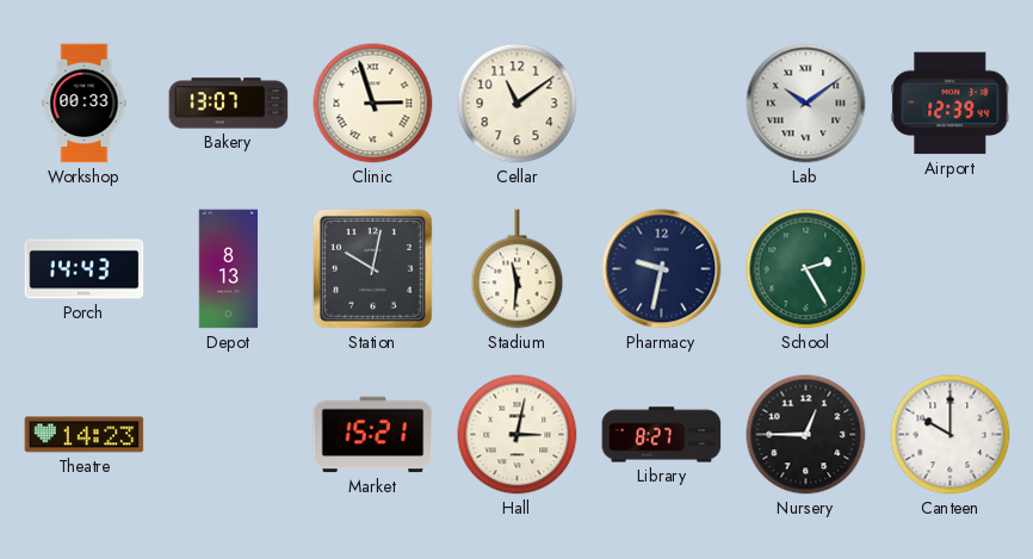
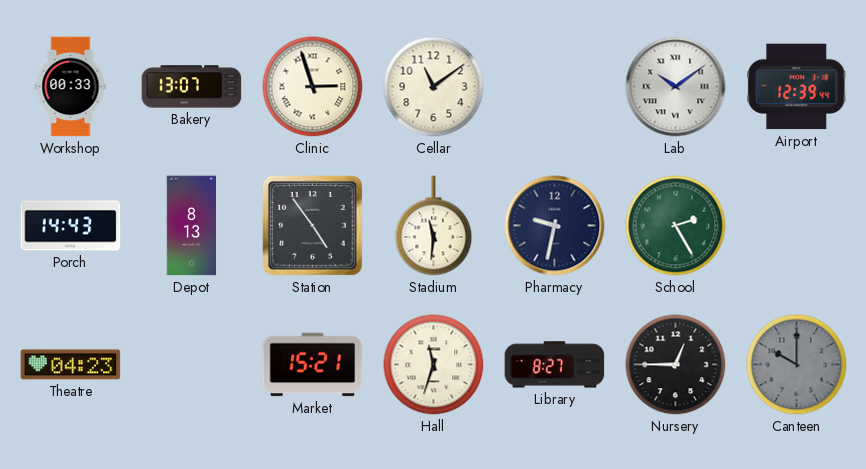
Station: 10:02 -> 4:54
Theatre: 14:23 -> 04:23
Hall: 3:02 -> 11:33
Canteen dial: white -> grey
